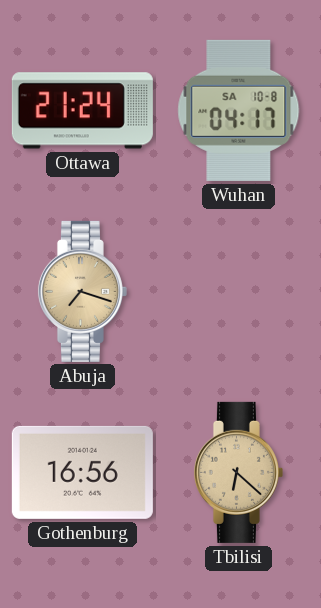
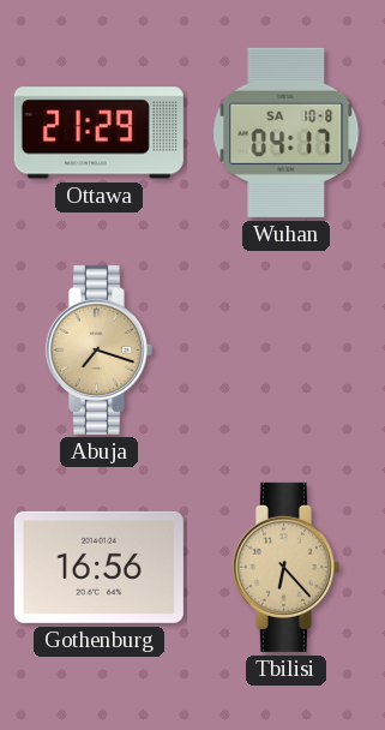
Ottawa: 21:24 -> 21:29
Tbilisi: 6:22 -> 6:23
